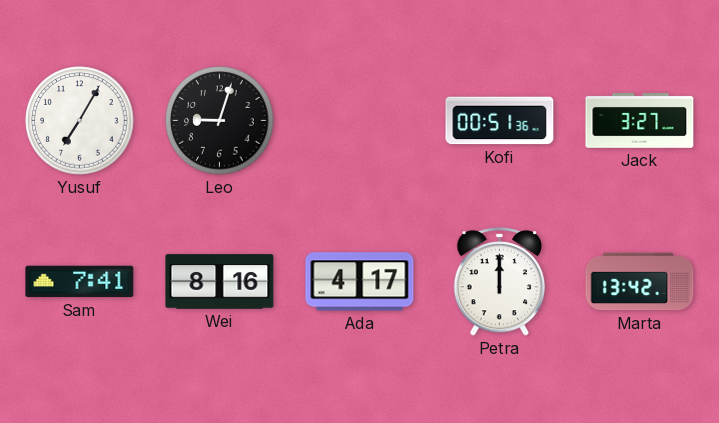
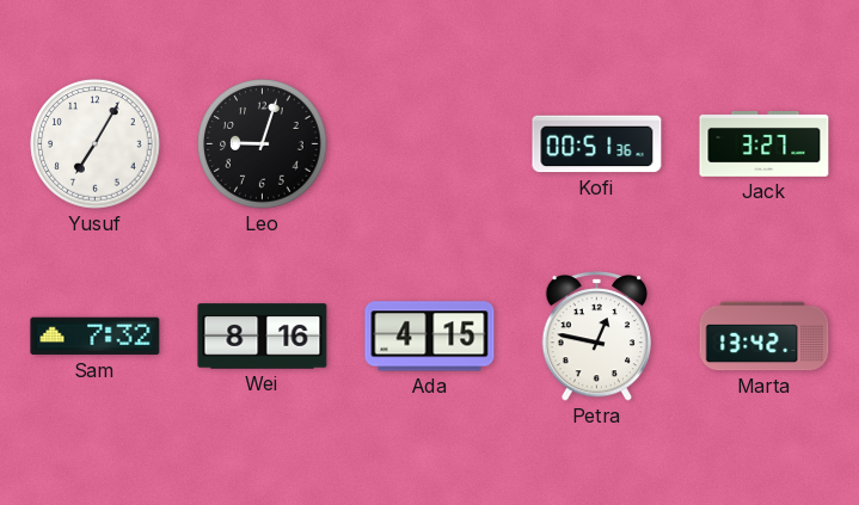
Sam: 7:41 -> 7:32
Ada: 4:17 -> 4:15
Petra: 12:00 -> 12:47
